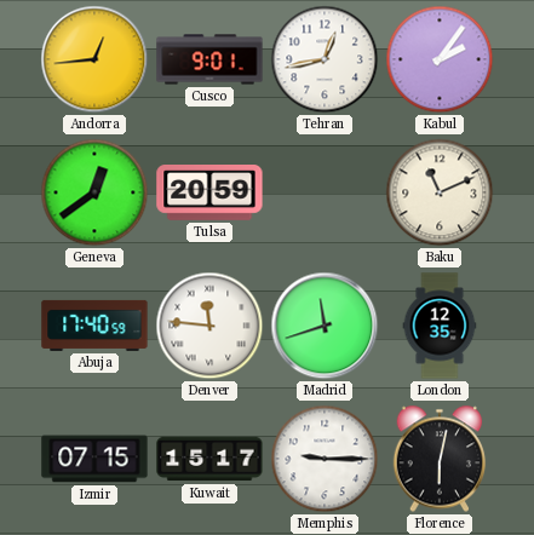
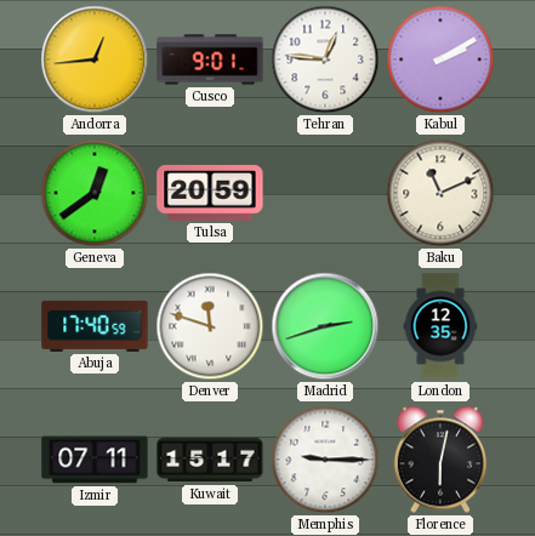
Tehran: 12:43 -> 12:46
Kabul: 2:06 -> 2:10
Denver: 11:46 -> 11:48
Madrid: 11:42 -> 2:42
Izmir: 07:15 -> 07:11
